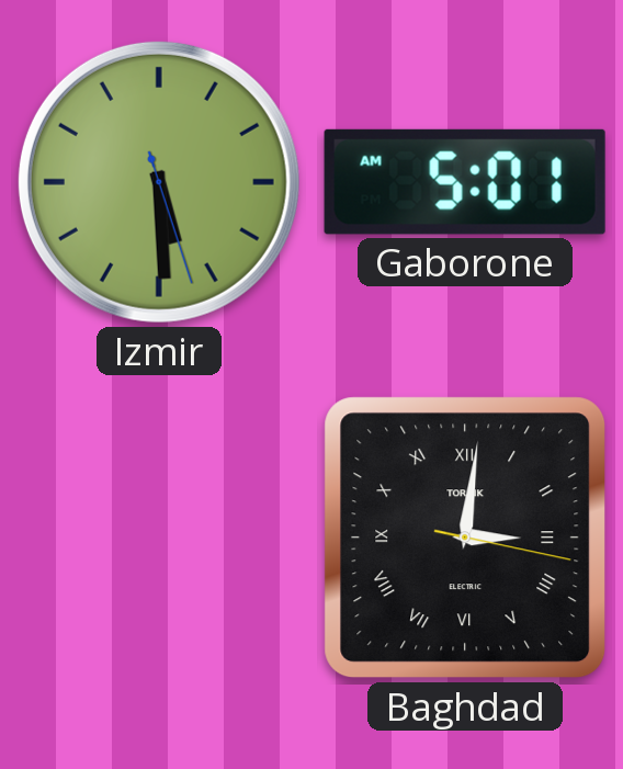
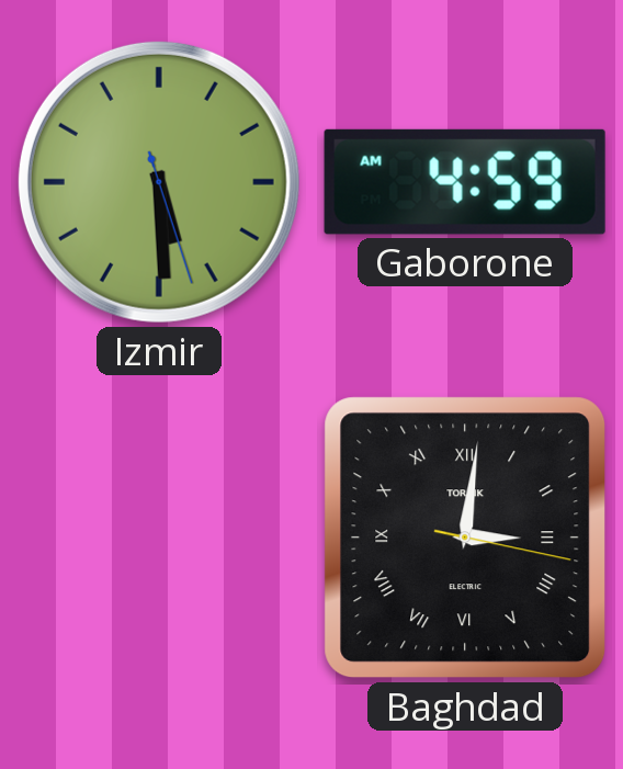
Gaborone: 5:01 -> 4:59
